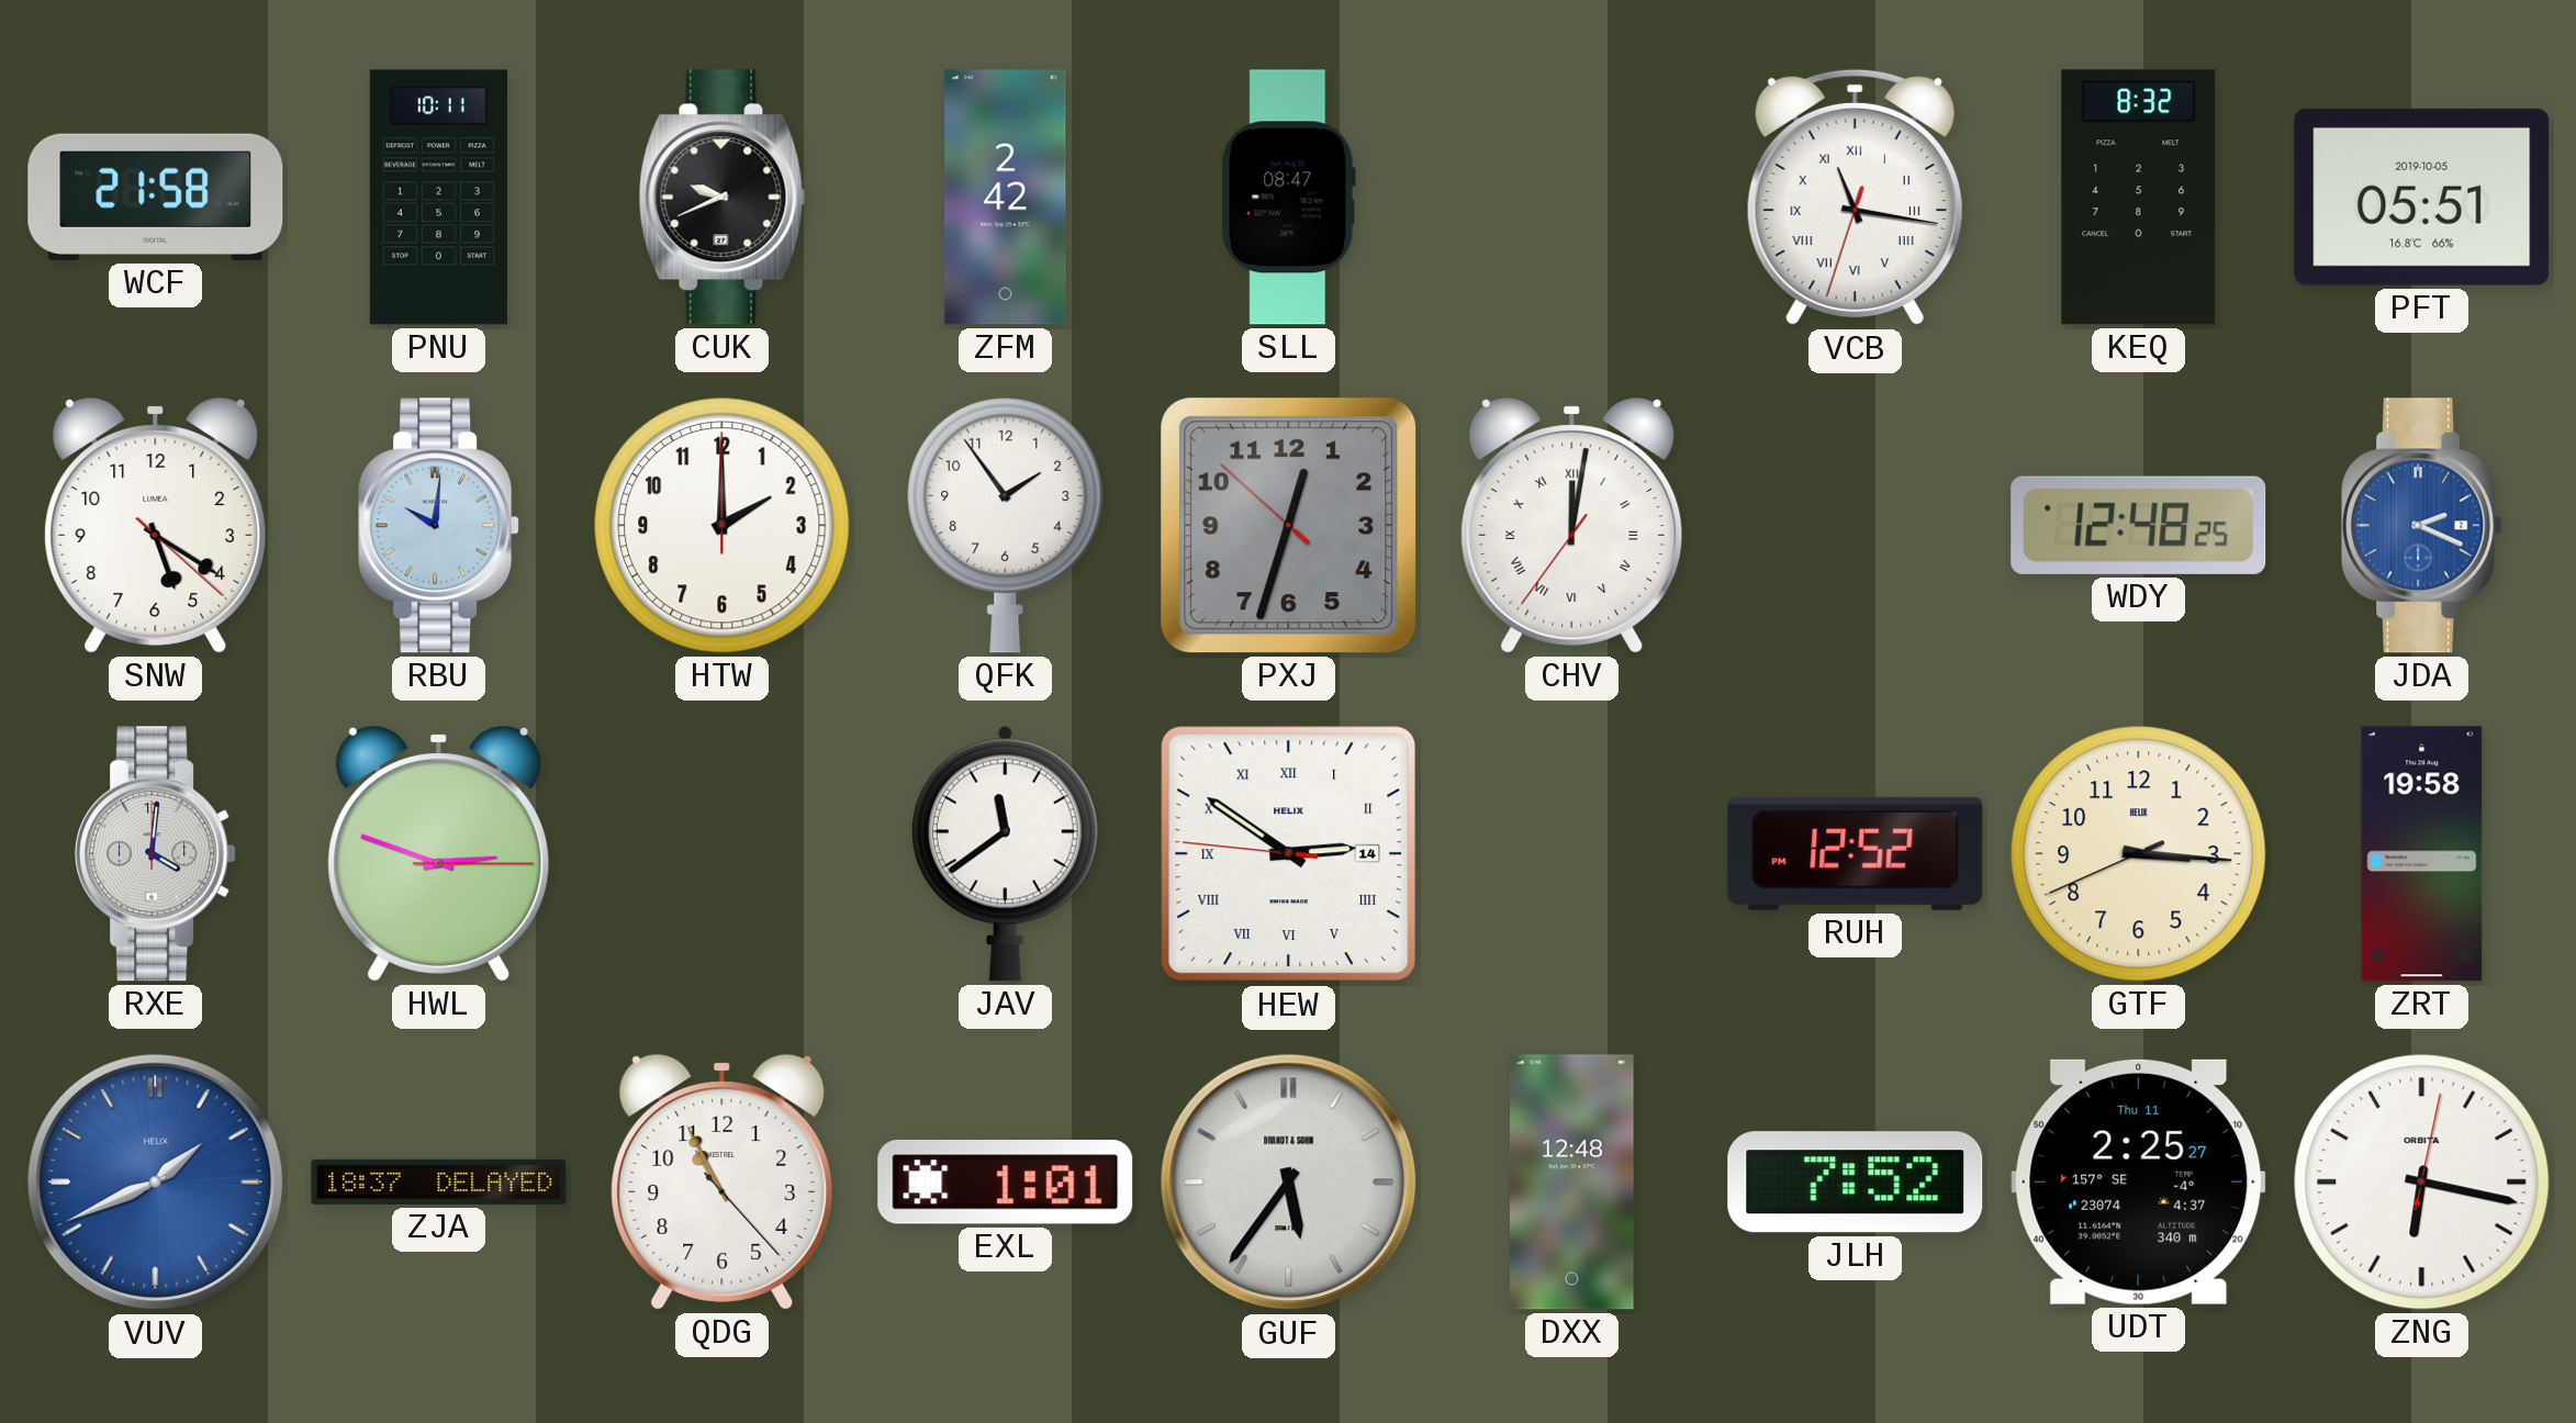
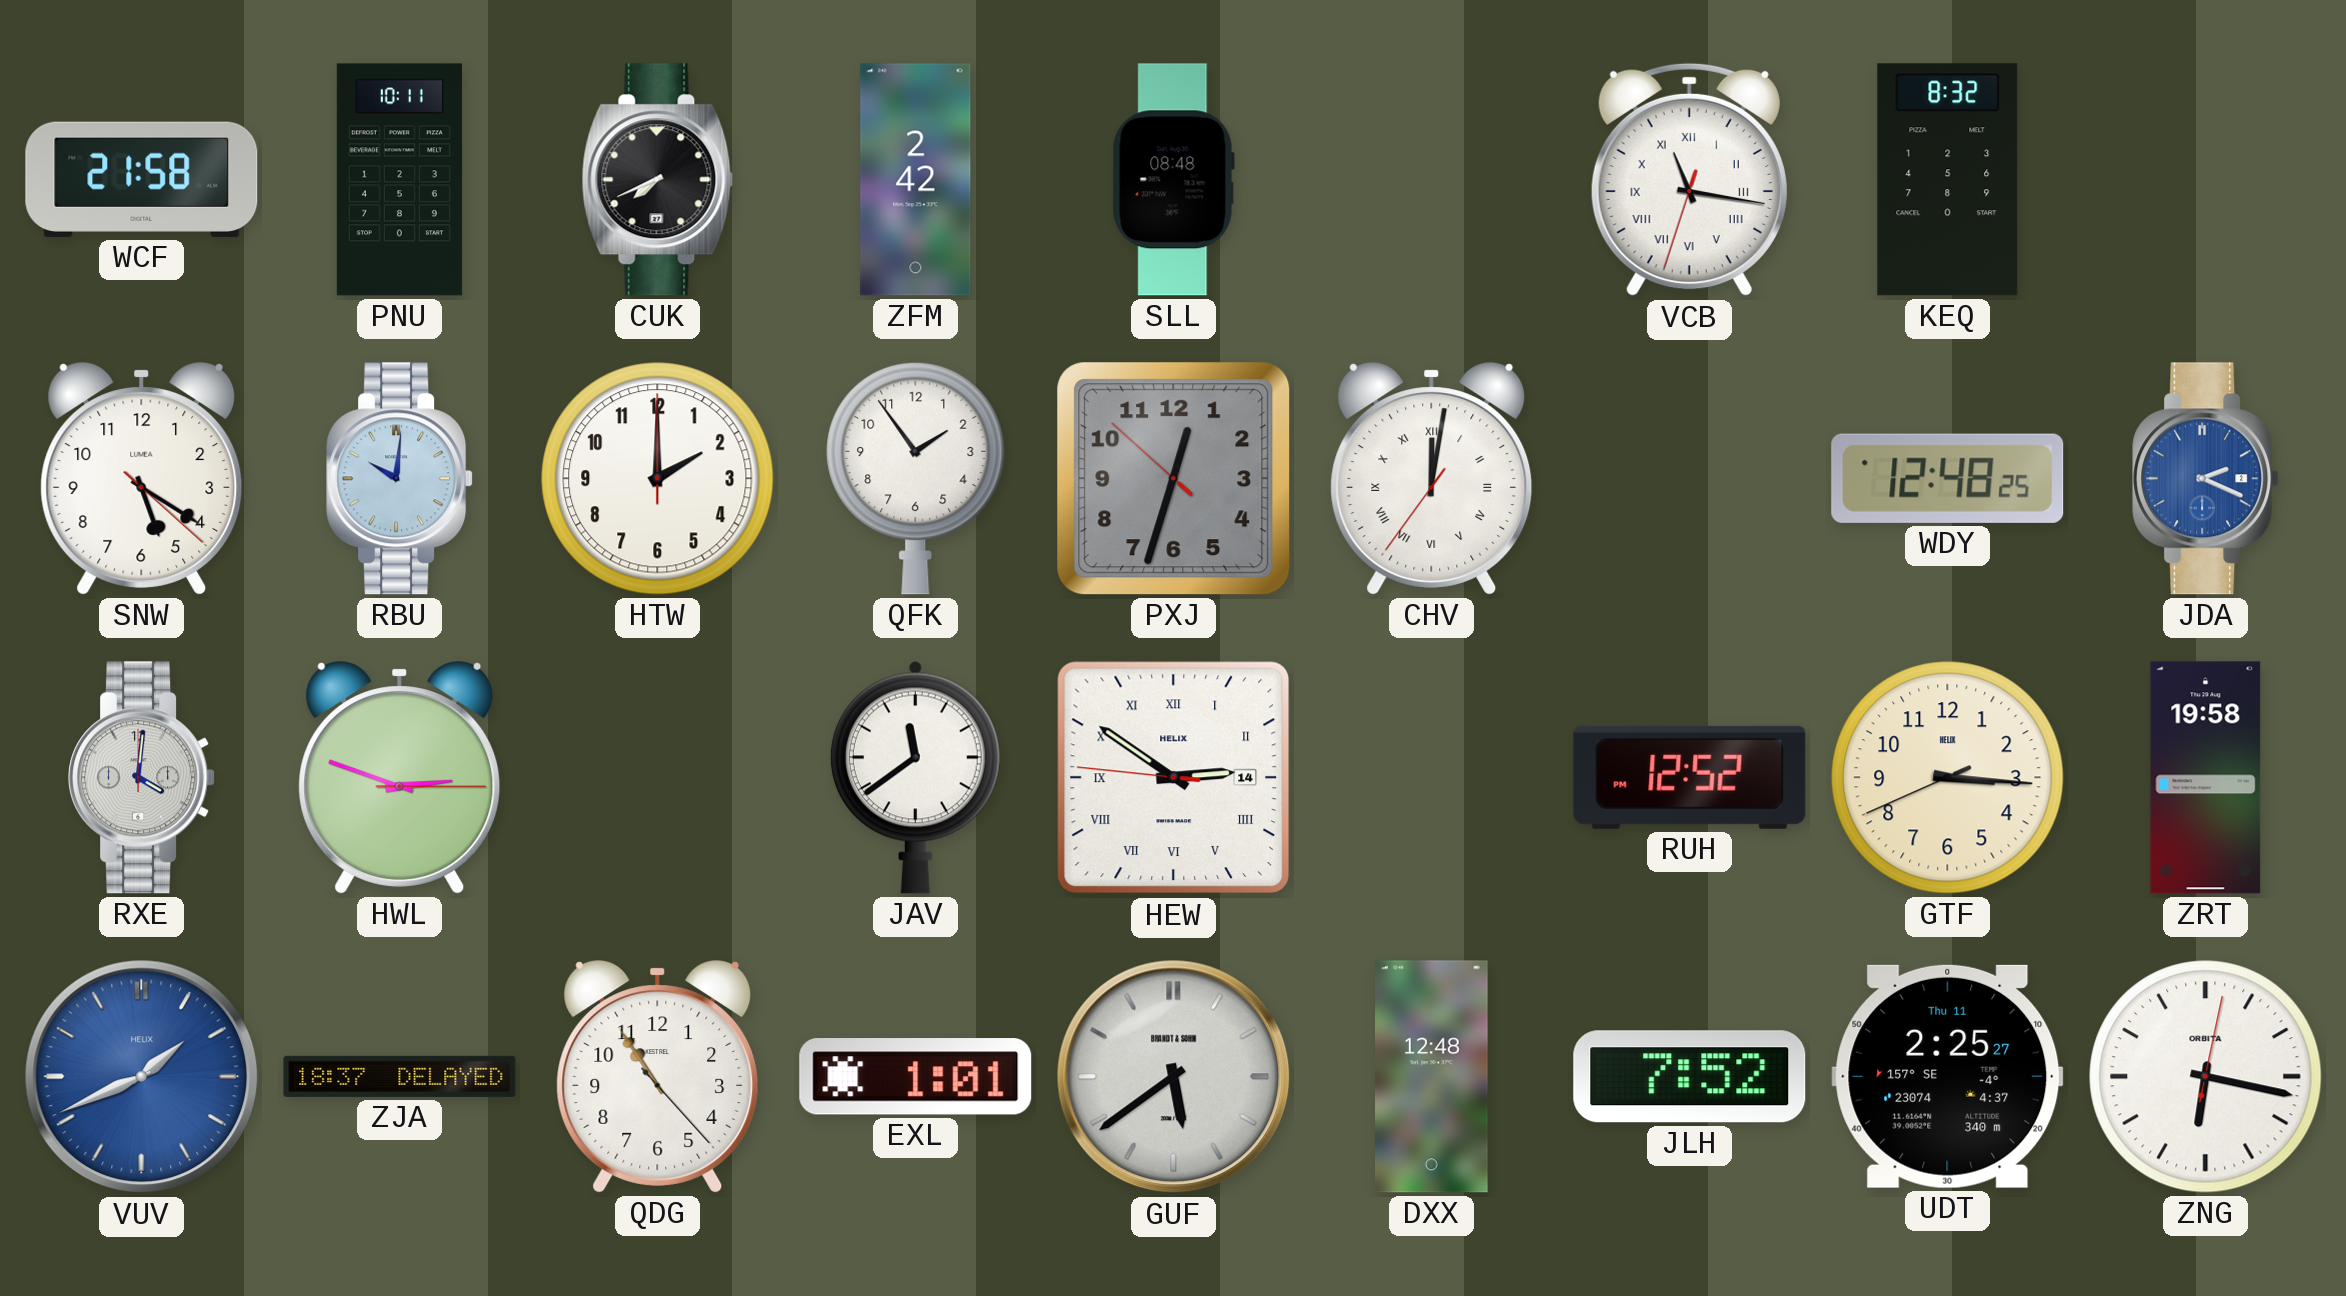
CUK: 9:41 -> 7:41
SLL: 08:47 -> 08:48
PFT: 05:51 -> none
QDG: 10:55 -> 10:54
GUF: 5:36 -> 5:39
